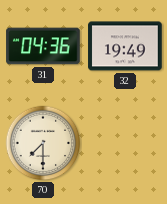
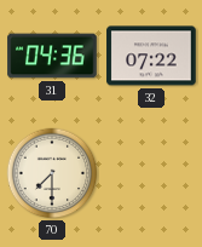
32: 19:49 -> 07:22
